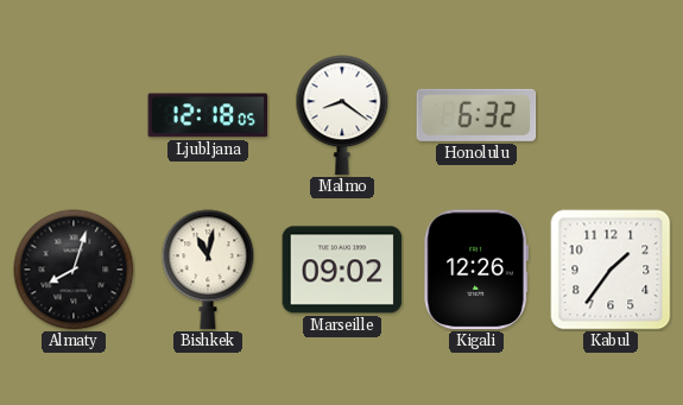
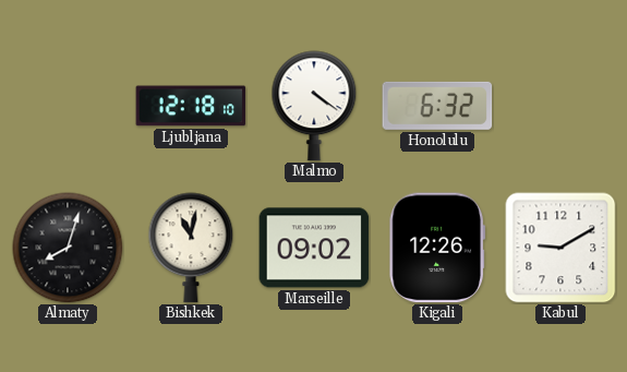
Ljubljana: 12:18:05 -> 12:18:10
Malmo: 8:21 -> 4:21
Kabul: 1:36 -> 9:10
